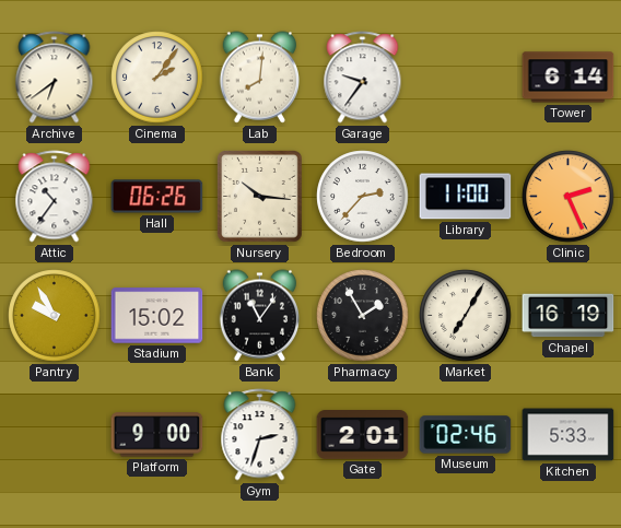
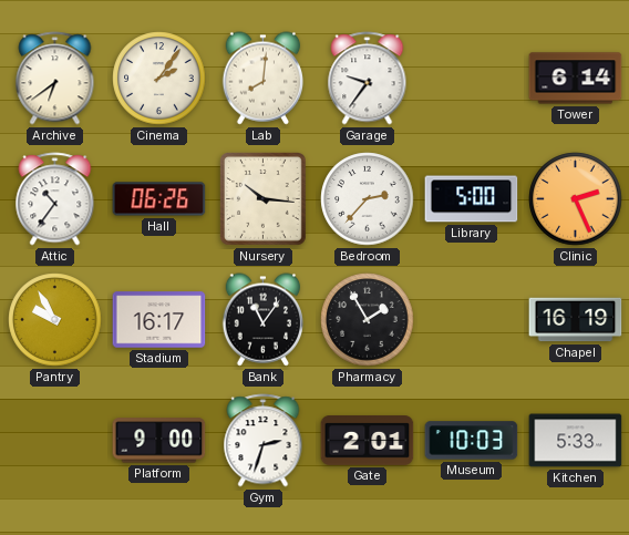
Library: 11:00 -> 5:00
Stadium: 15:02 -> 16:17
Market: 7:05 -> none
Museum: 02:46 -> 10:03
